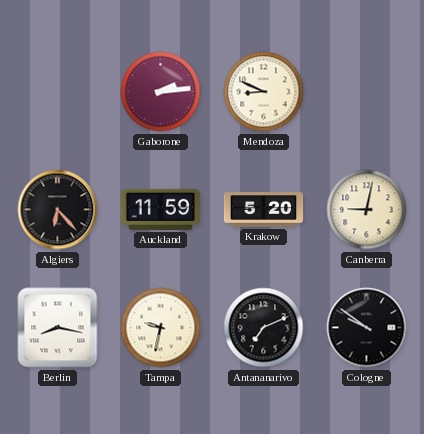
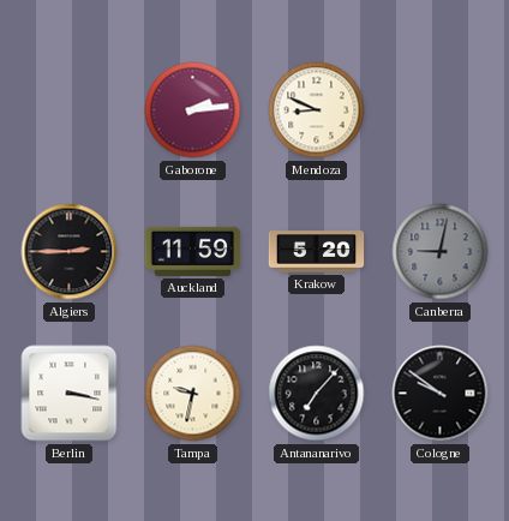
Algiers: 6:23 -> 2:45
Canberra dial: cream -> grey
Berlin: 8:17 -> 3:17
Antananarivo: 7:11 -> 7:07
